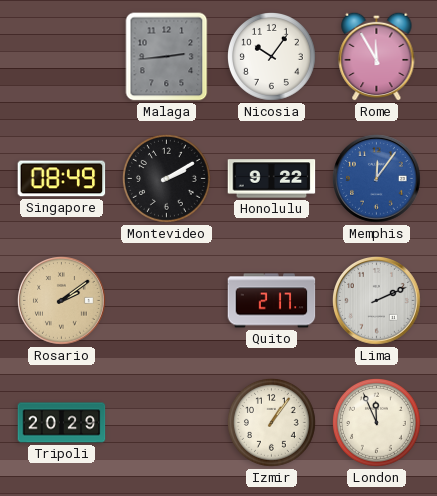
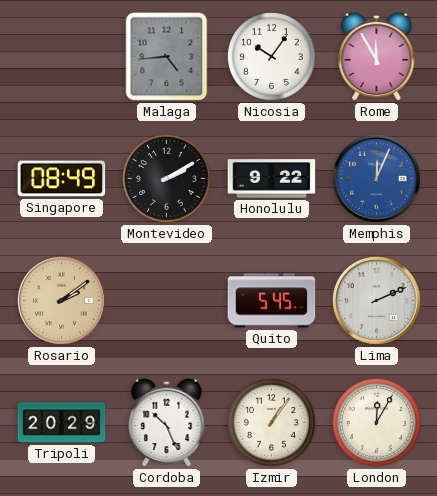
Malaga: 2:44 -> 4:44
Memphis: 12:06 -> 12:04
Quito: 2:17 -> 5:45
Cordoba: none -> 10:26
London: 11:56 -> 12:05
